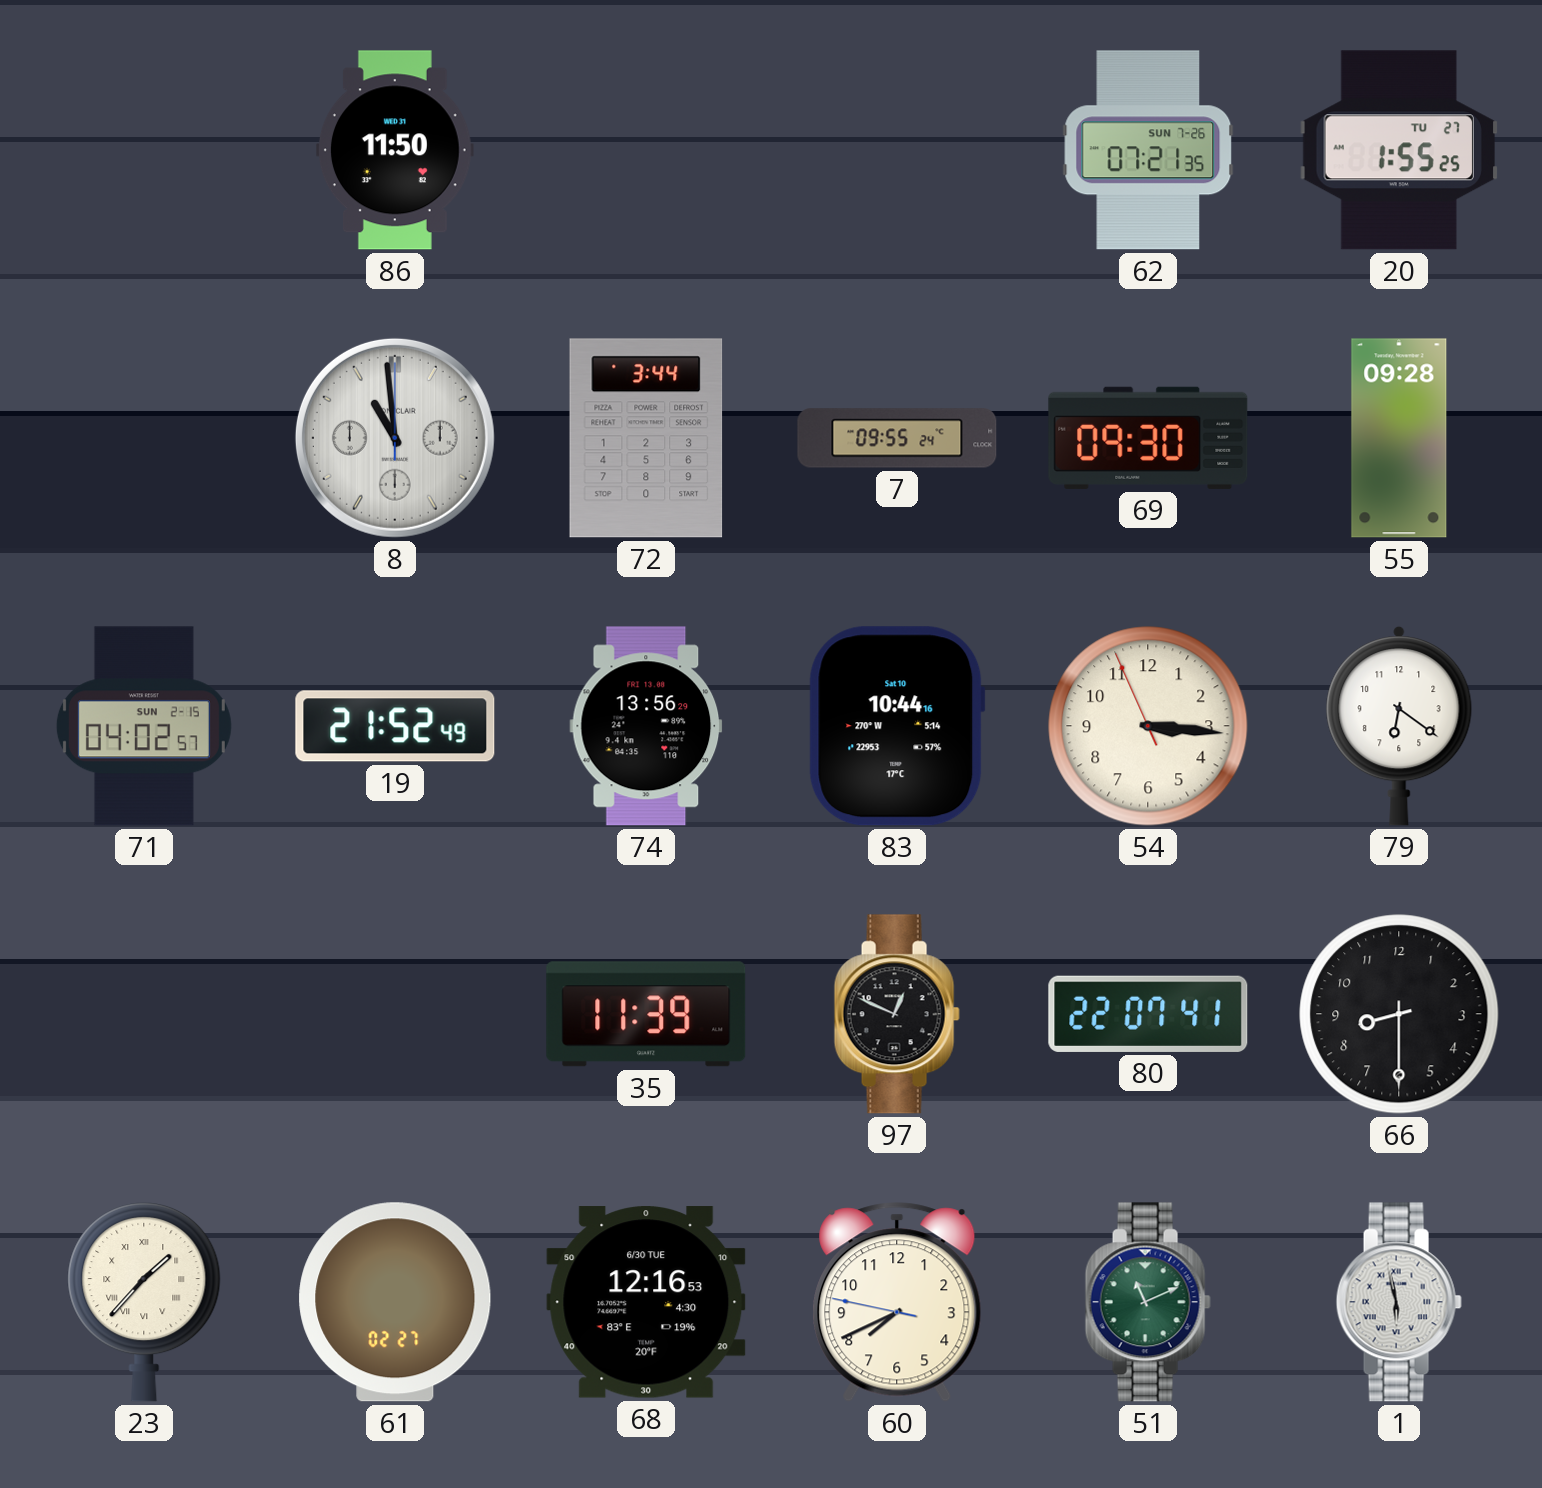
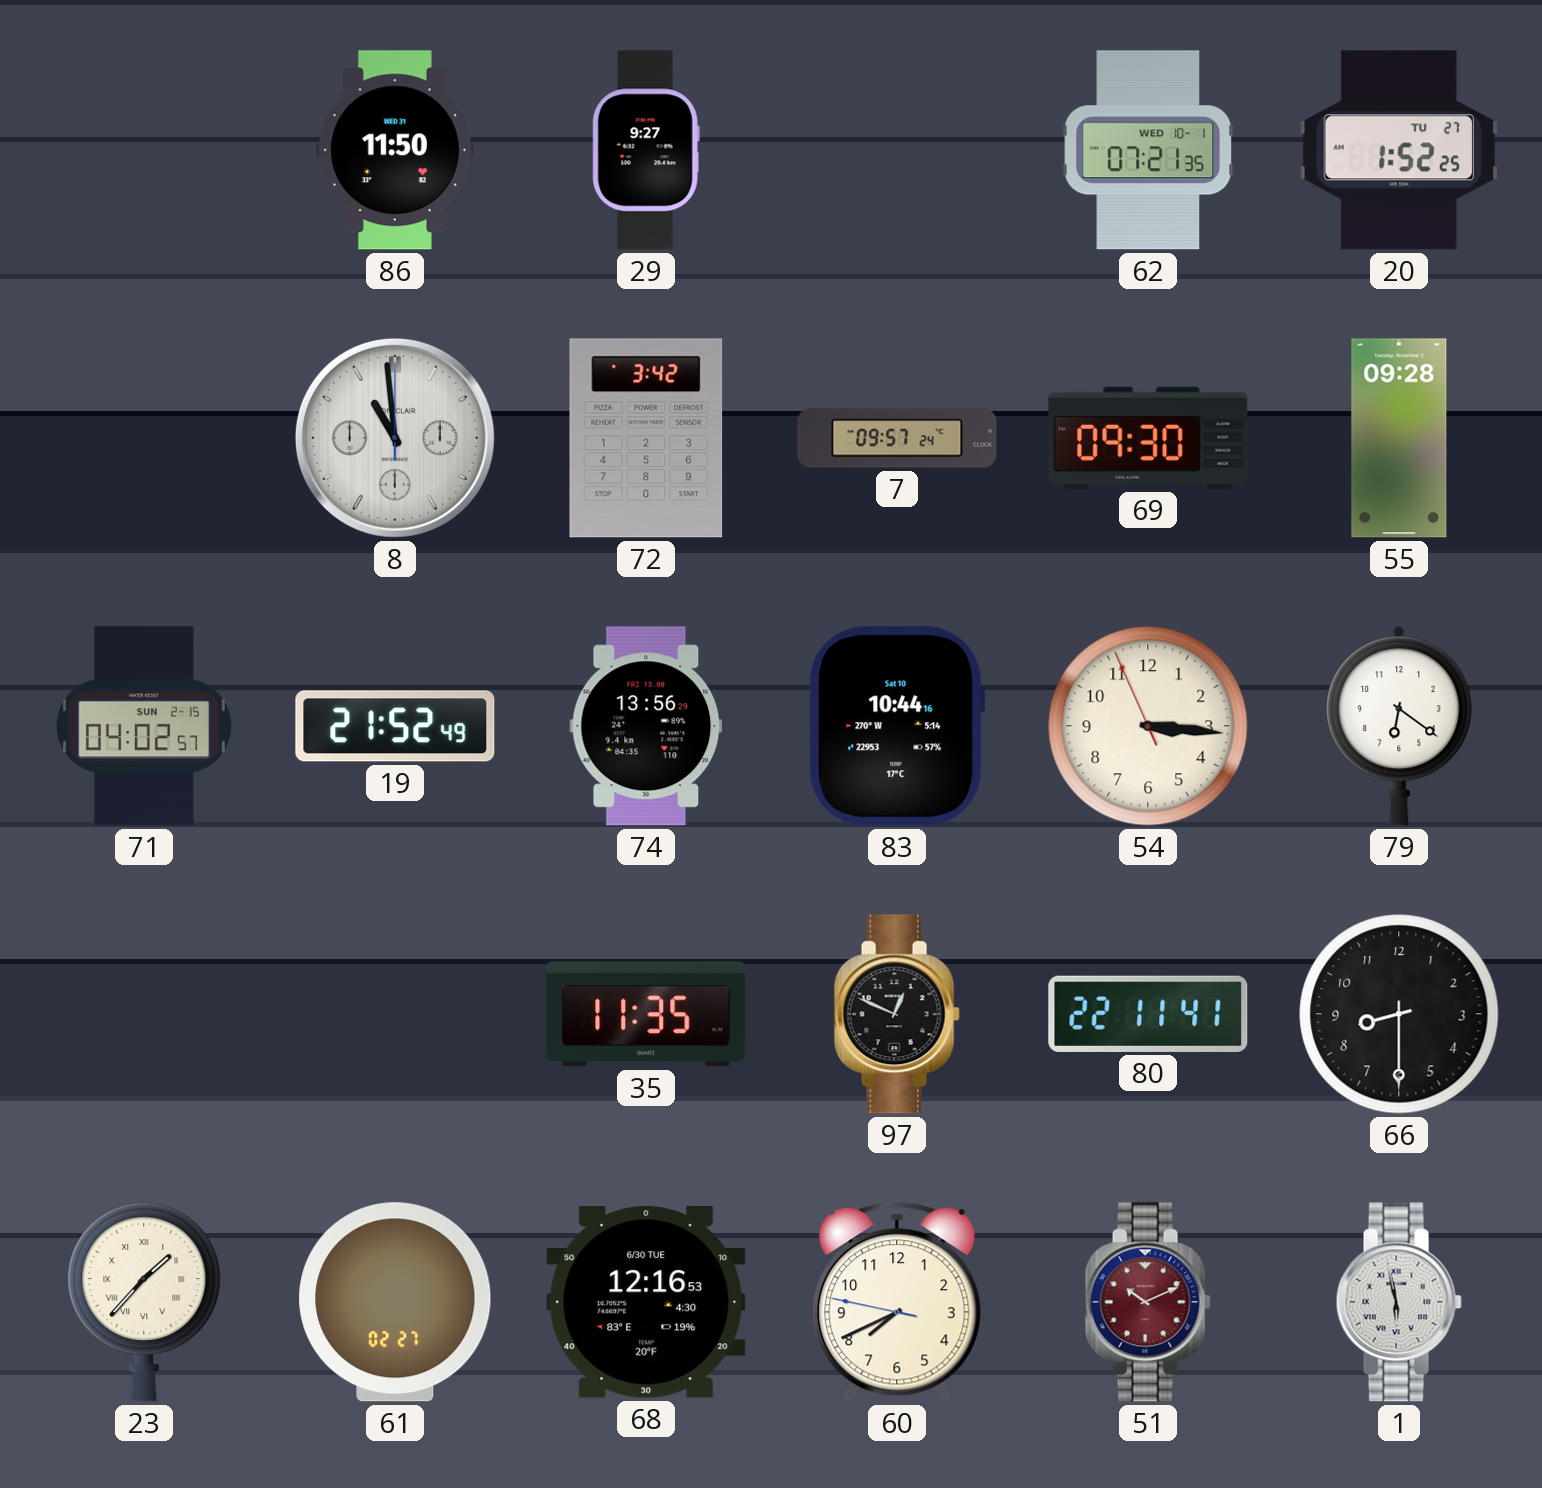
29: none -> 9:27
62 date: SUN 7-26 -> WED 10-1
20: 1:55 -> 1:52
72: 3:44 -> 3:42
7: 09:55 -> 09:57
35: 11:39 -> 11:35
80: 22:07 -> 22:11
51: 11:11 -> 10:11
51 dial: green -> burgundy
